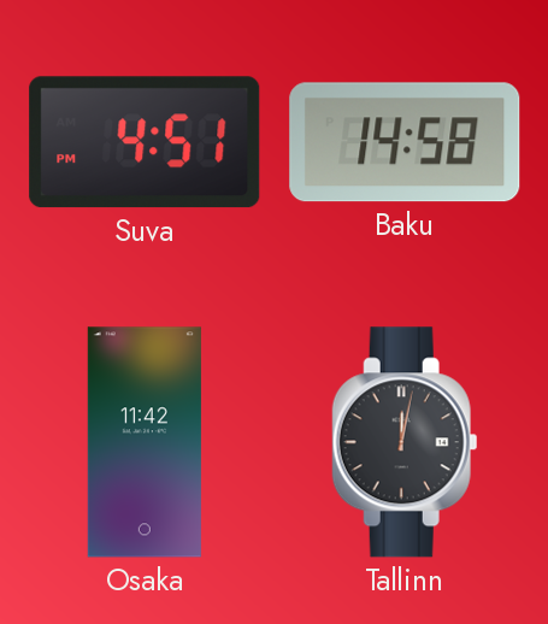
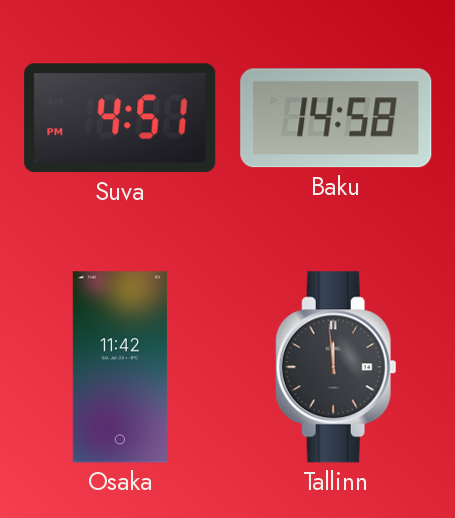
Tallinn: 12:02 -> 11:59
